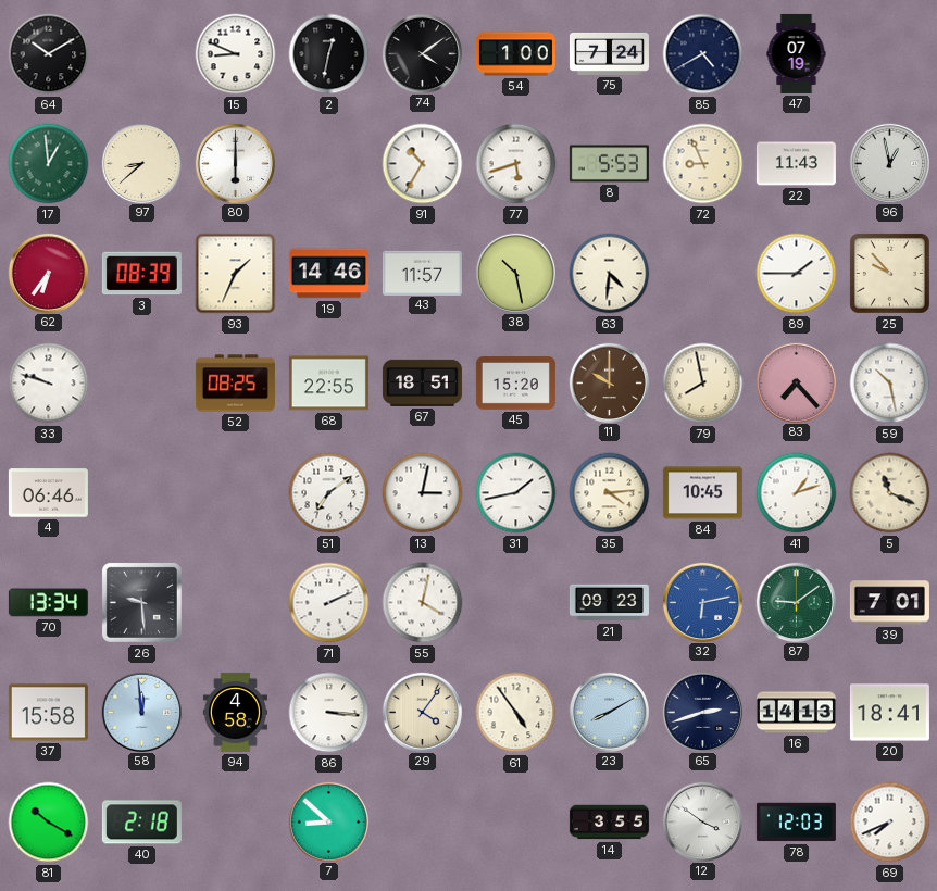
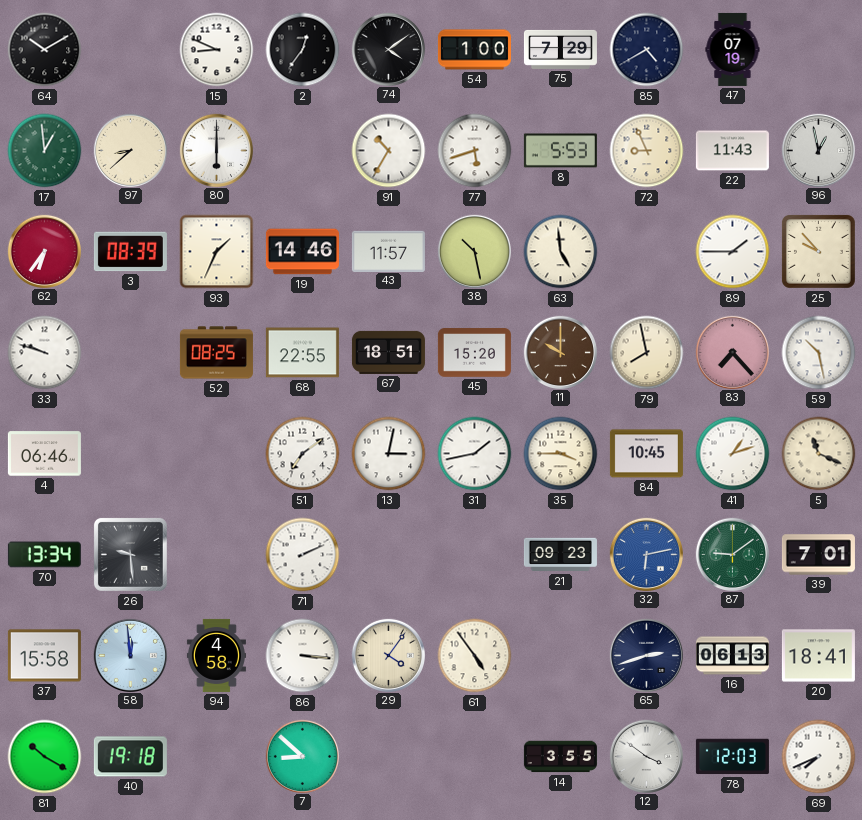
2: 12:32 -> 12:36
75: 7:24 -> 7:29
63: 4:31 -> 4:59
35: 4:14 -> 3:45
55: 4:02 -> none
23: 8:10 -> none
16: 14:13 -> 06:13
40: 2:18 -> 19:18
